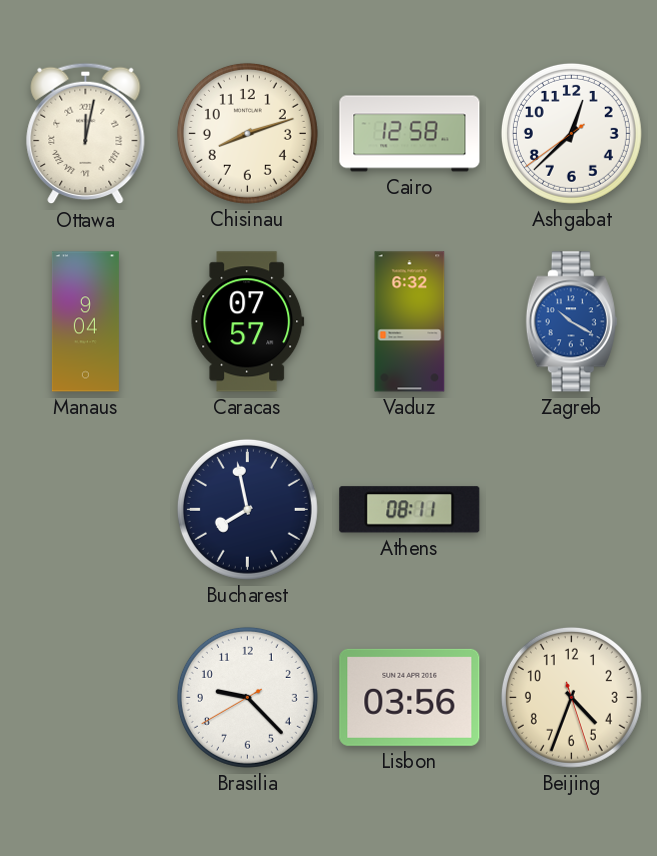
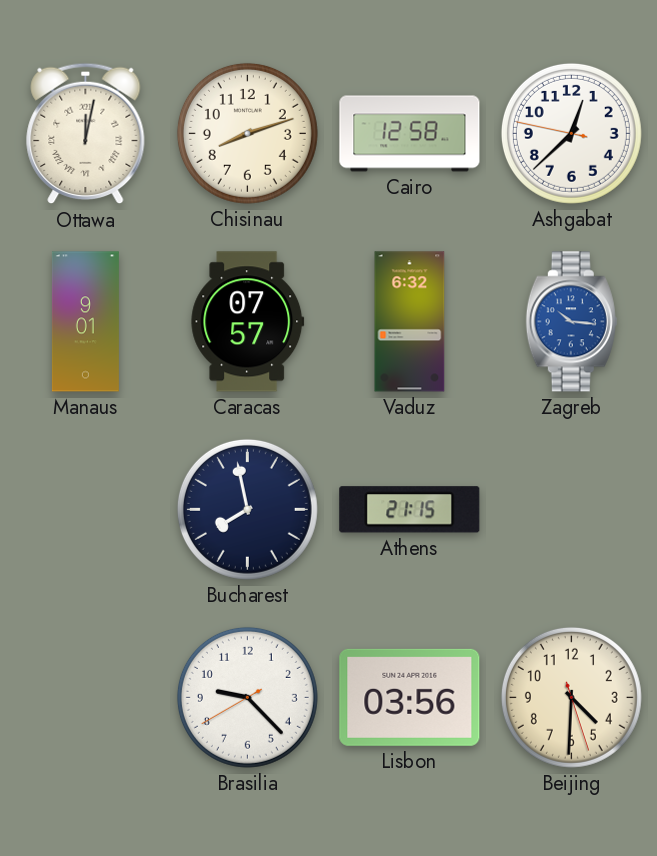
Ashgabat: 12:37:39 -> 12:37:47
Manaus: 9:04 -> 9:01
Zagreb: 10:20 -> 10:16
Athens: 08:11 -> 21:15
Beijing: 4:33 -> 4:30
